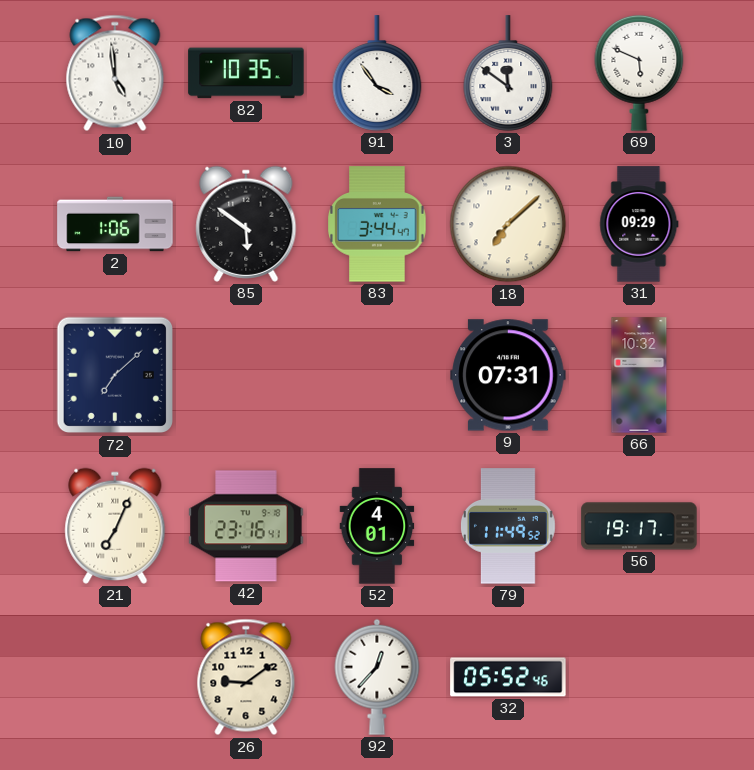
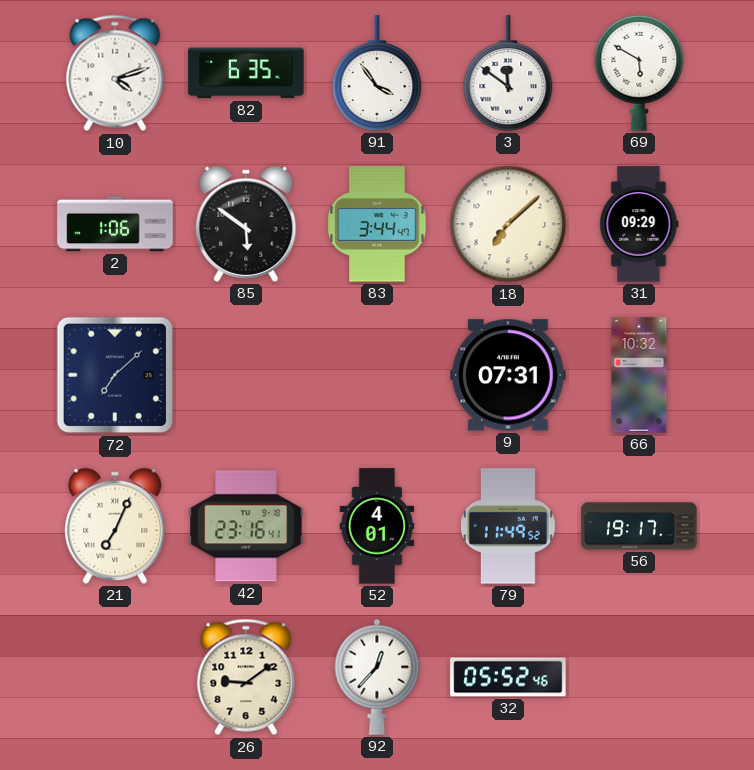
10: 4:59 -> 4:12
82: 10:35 -> 6:35
69: 5:49 -> 5:50
